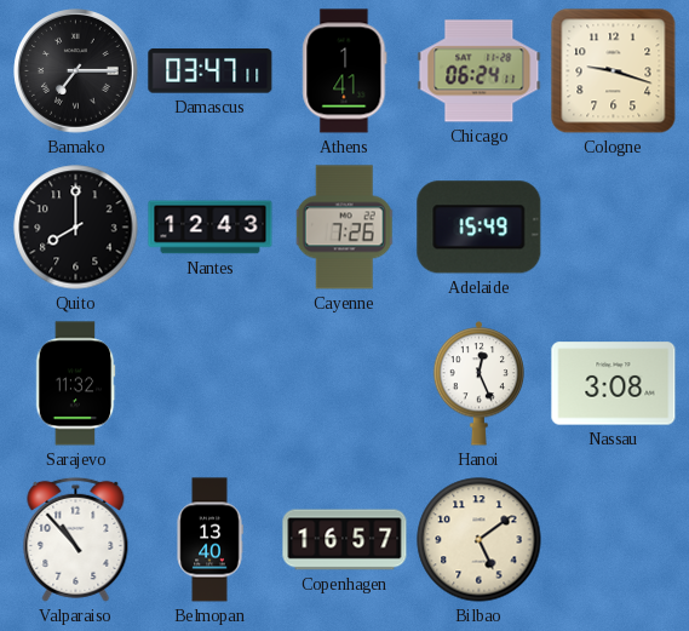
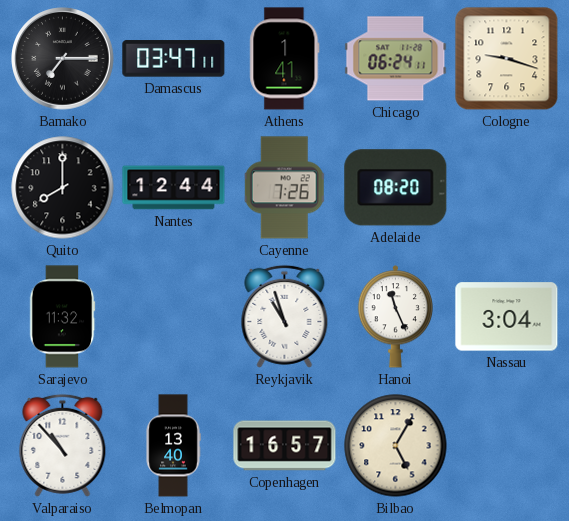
Nantes: 12:43 -> 12:44
Adelaide: 15:49 -> 08:20
Reykjavik: none -> 10:57
Hanoi: 12:26 -> 11:26
Nassau: 3:08 -> 3:04
Bilbao: 5:09 -> 5:05
